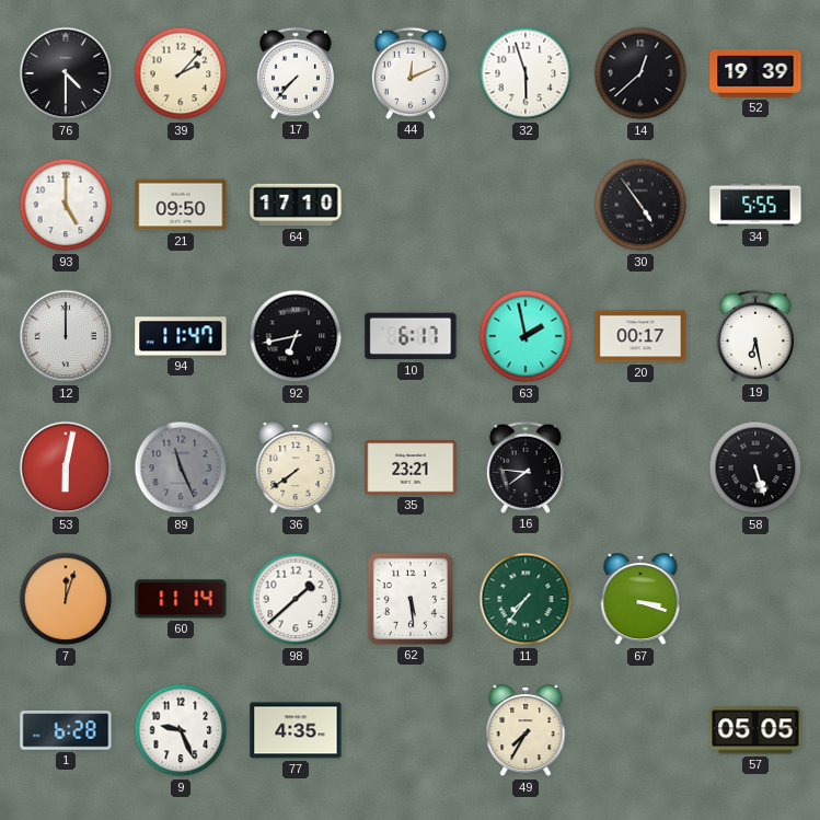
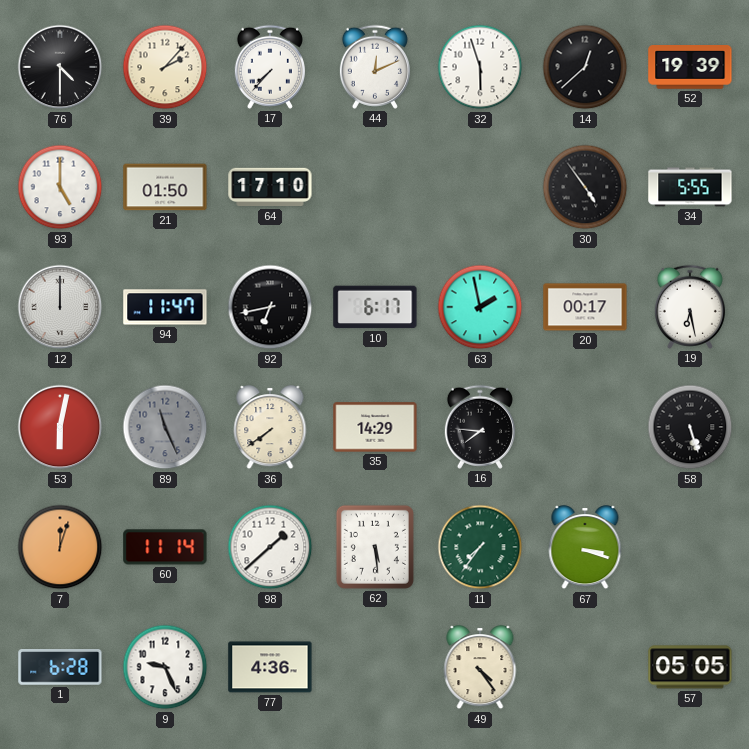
21: 09:50 -> 01:50
35: 23:21 -> 14:29
77: 4:35 -> 4:36
49: 7:35 -> 4:24
